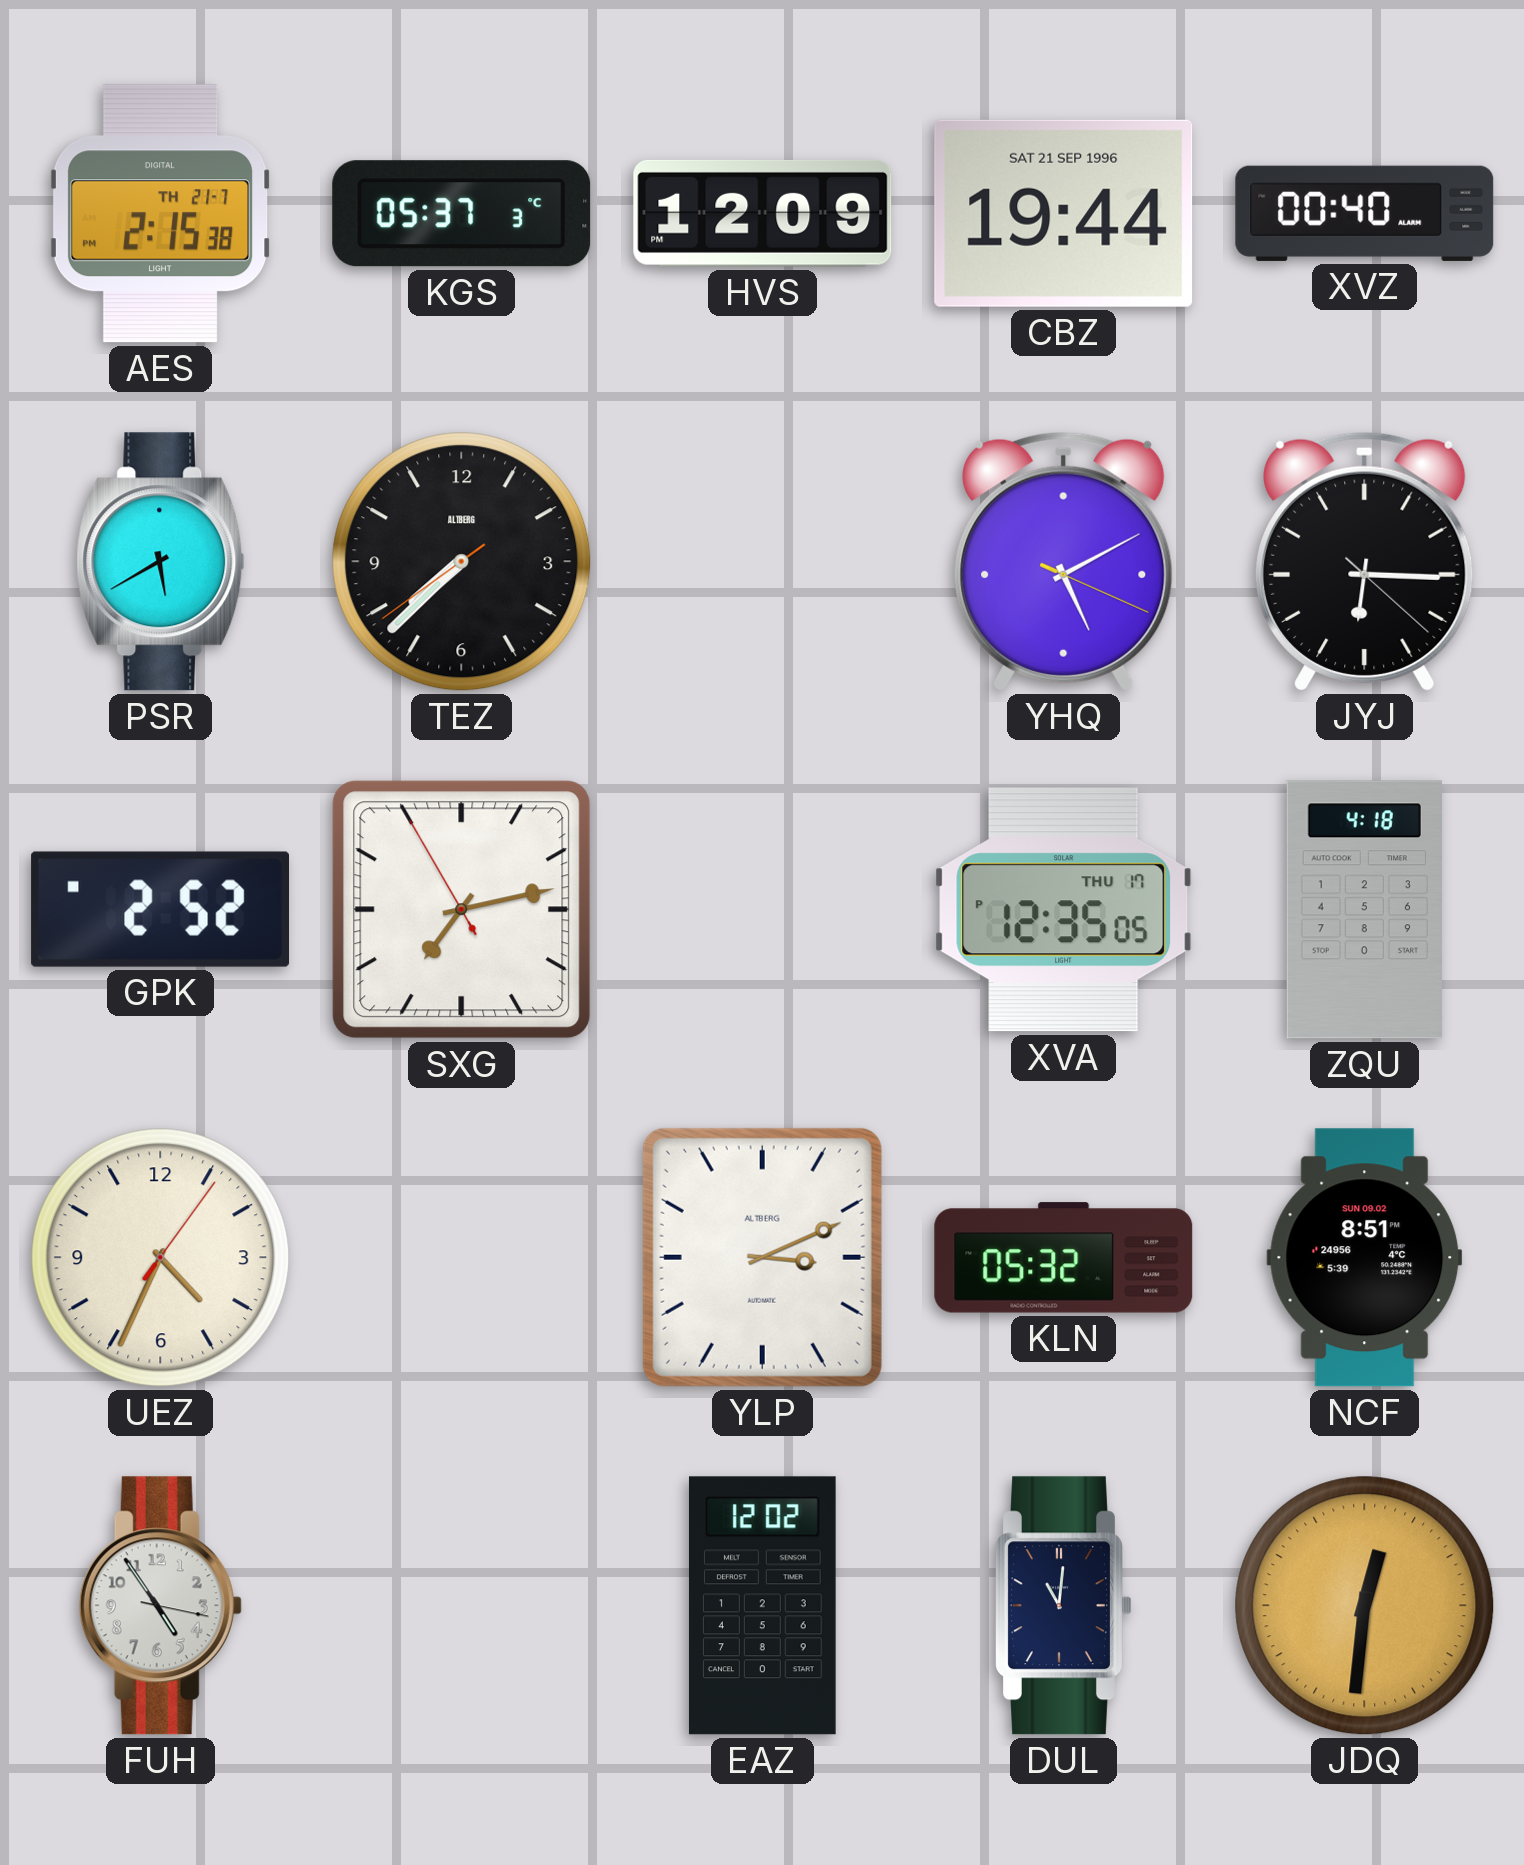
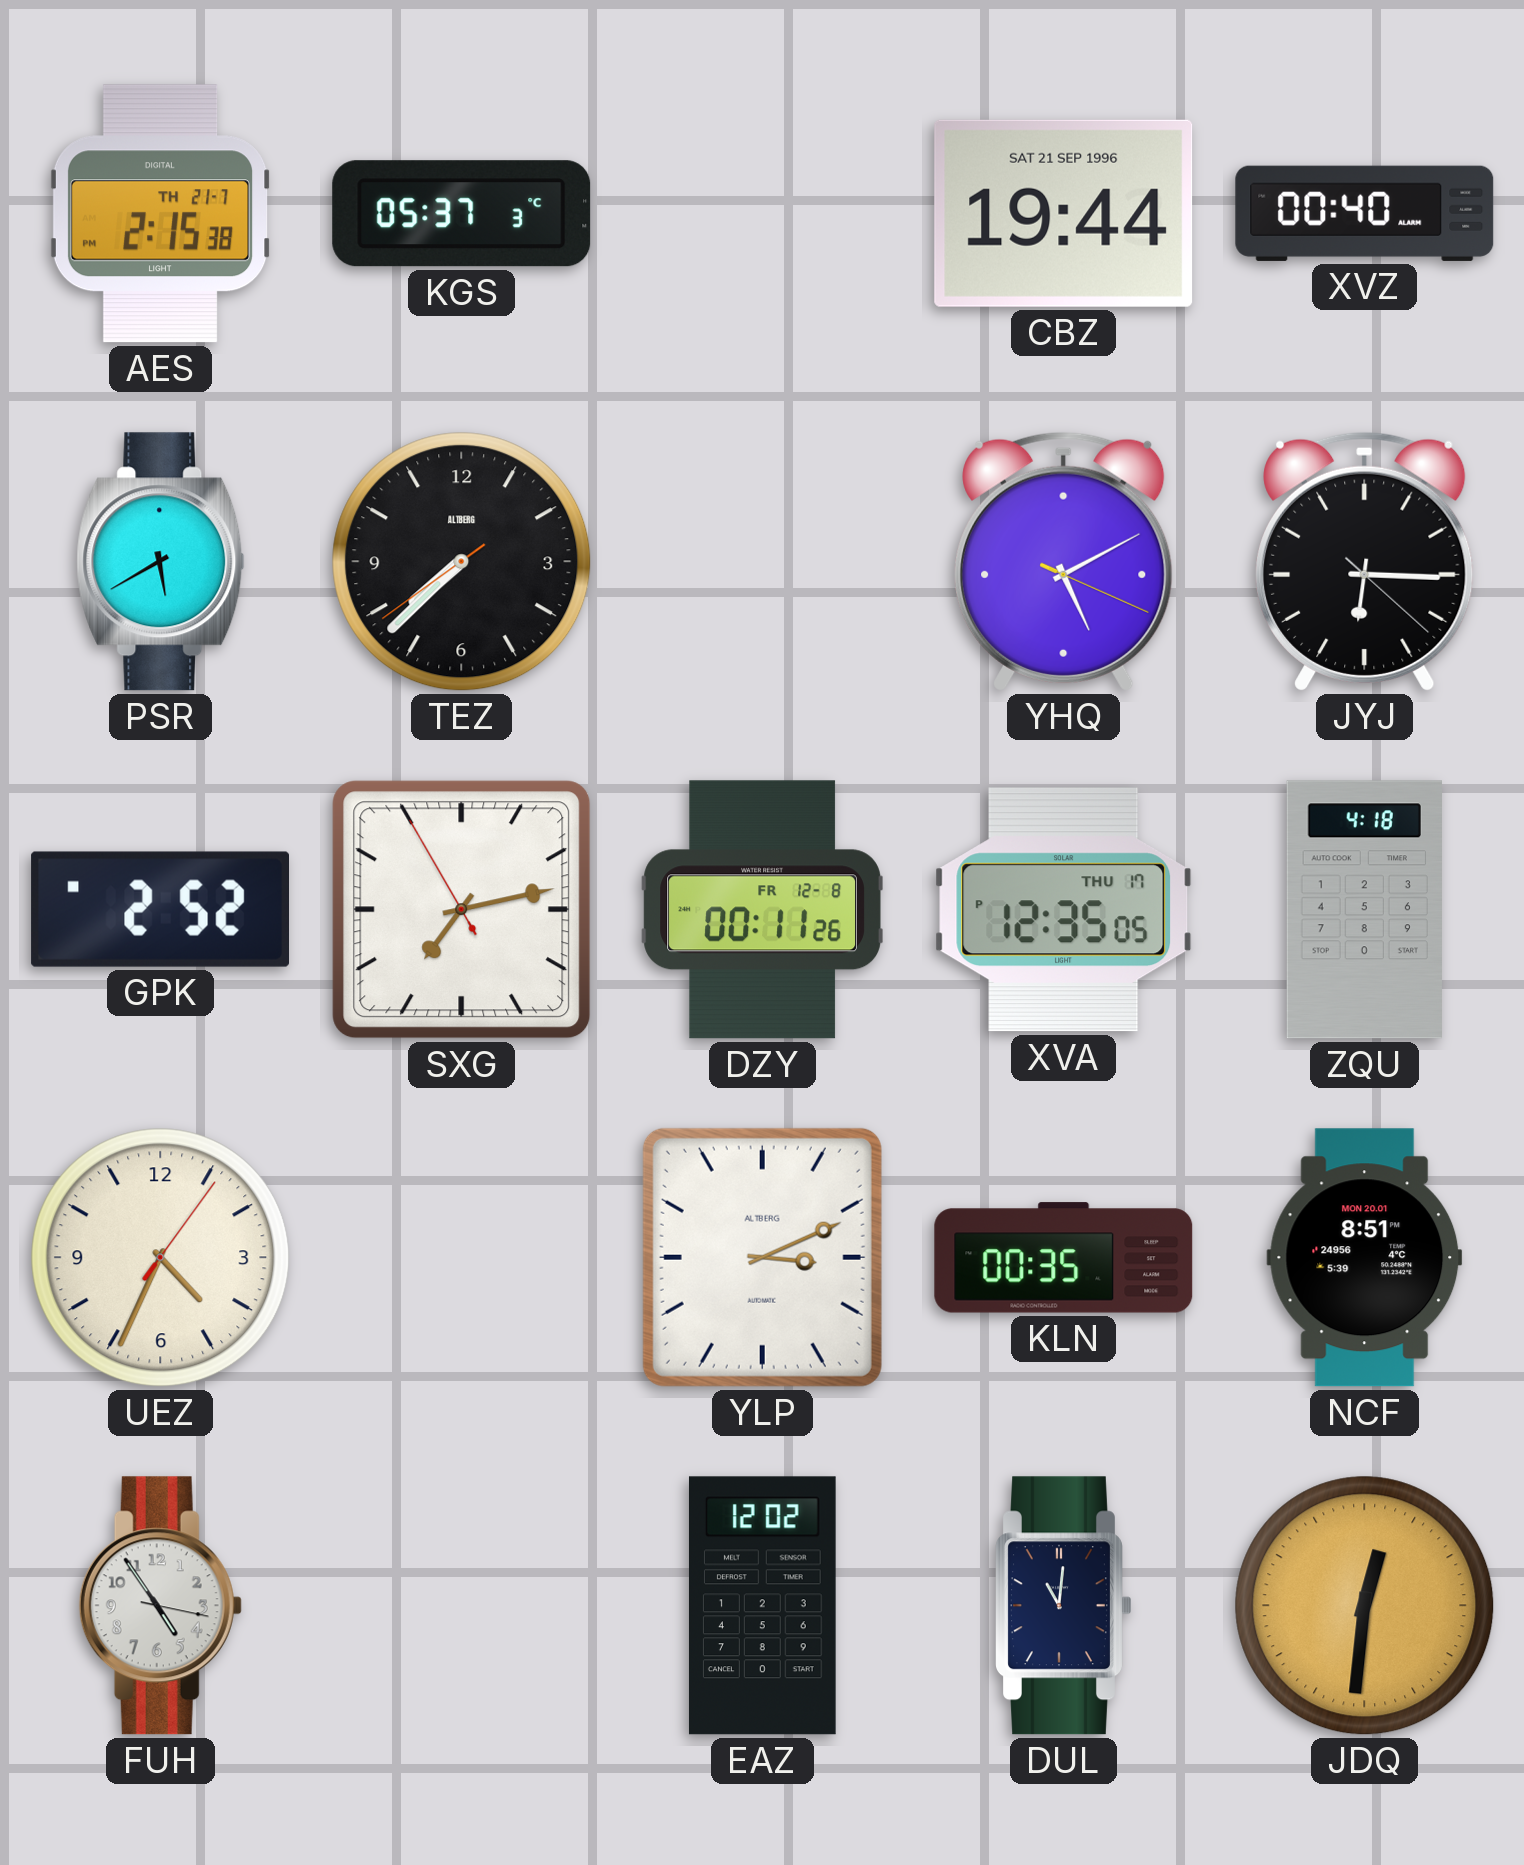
HVS: 12:09 -> none
DZY: none -> 00:11
KLN: 05:32 -> 00:35
NCF date: SUN 09.02 -> MON 20.01
